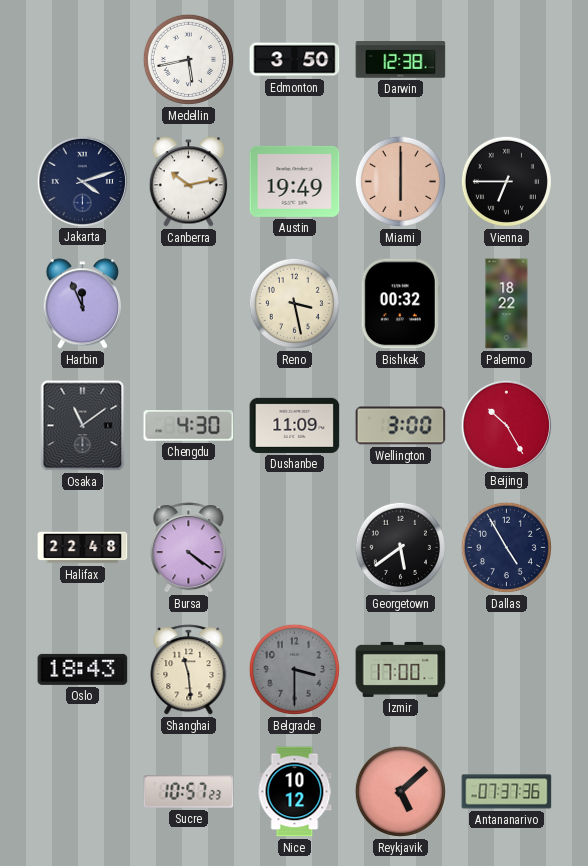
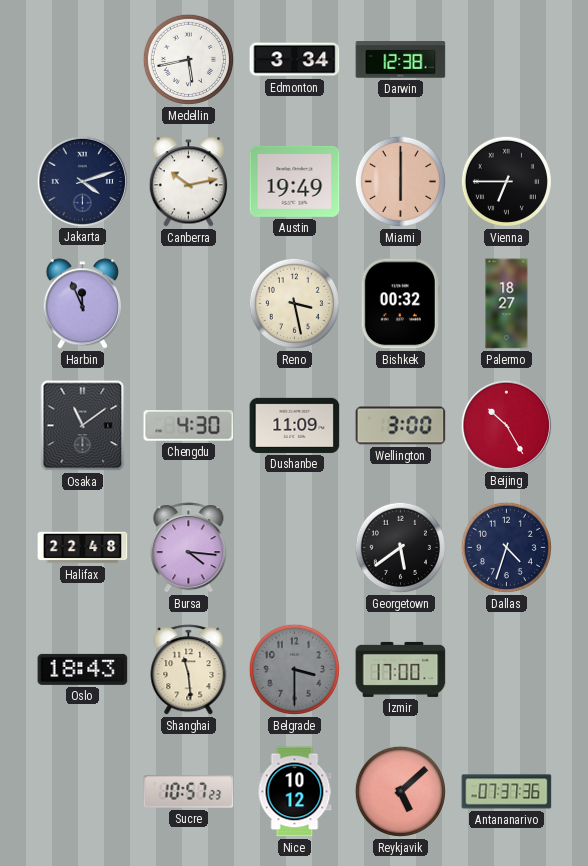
Edmonton: 3:50 -> 3:34
Palermo: 18:22 -> 18:27
Bursa: 4:21 -> 4:16
Dallas: 4:55 -> 4:33
